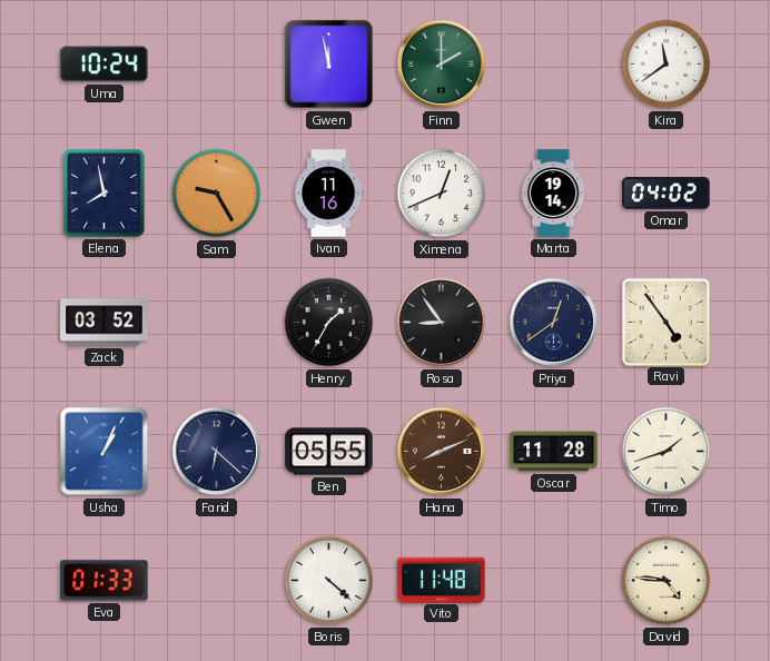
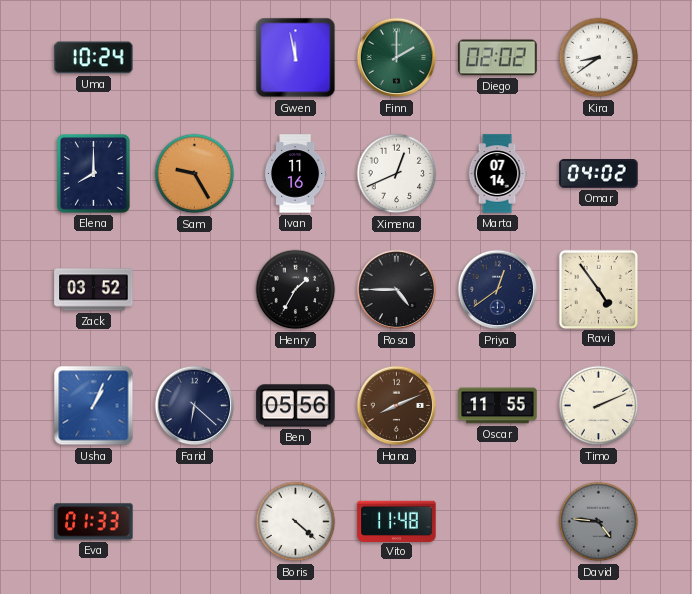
Diego: none -> 02:02
Kira: 11:39 -> 8:39
Elena: 7:58 -> 8:00
Marta: 19:14 -> 07:14
Rosa: 8:54 -> 4:45
Ben: 05:55 -> 05:56
Oscar: 11:28 -> 11:55
Timo: 1:42 -> 2:11
David dial: cream -> grey
